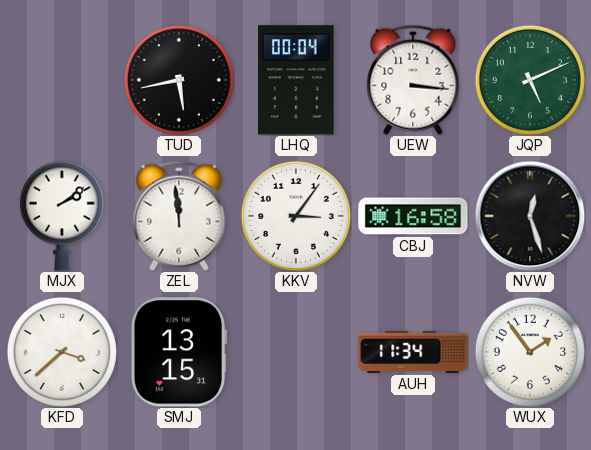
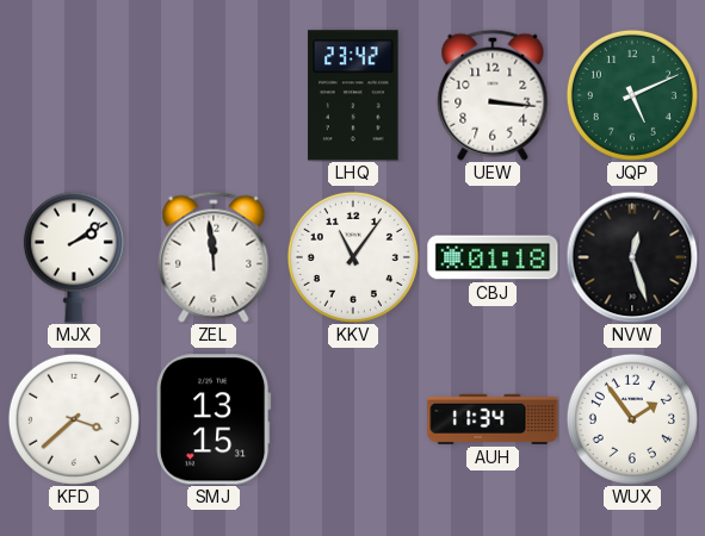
TUD: 5:43 -> none
LHQ: 00:04 -> 23:42
KKV: 3:06 -> 11:06
CBJ: 16:58 -> 01:18
